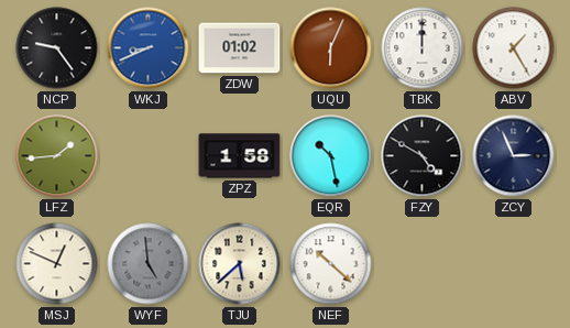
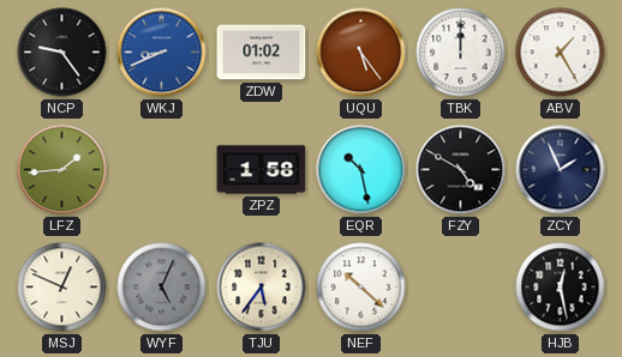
UQU: 6:04 -> 5:24
ZCY: 2:56 -> 1:56
WYF: 4:59 -> 5:04
TJU: 5:38 -> 5:36
HJB: none -> 12:28
